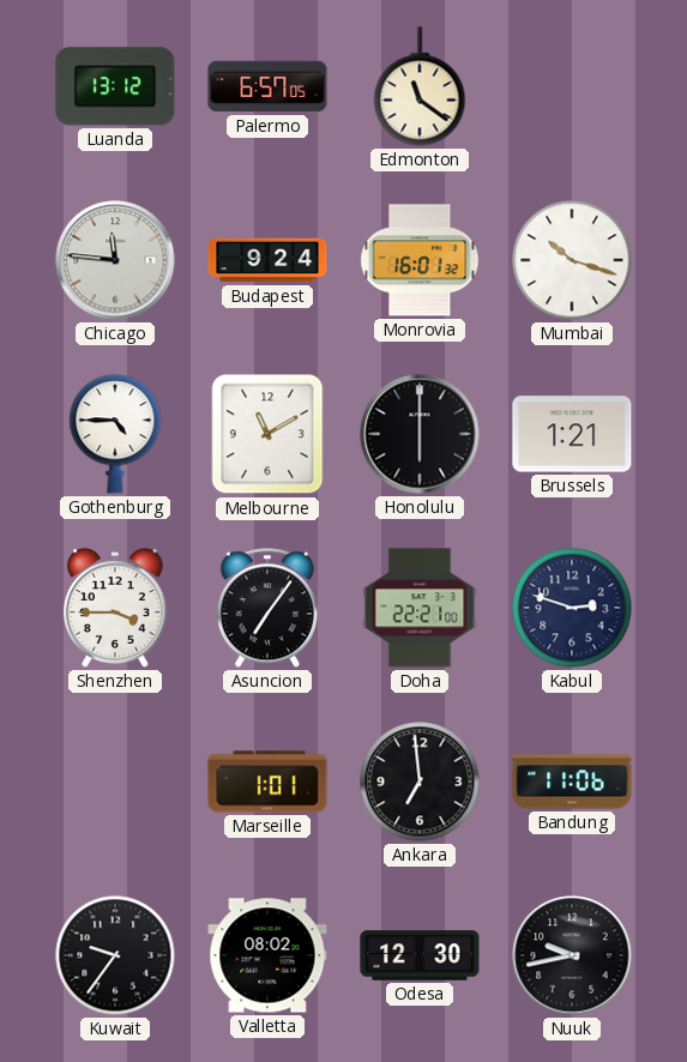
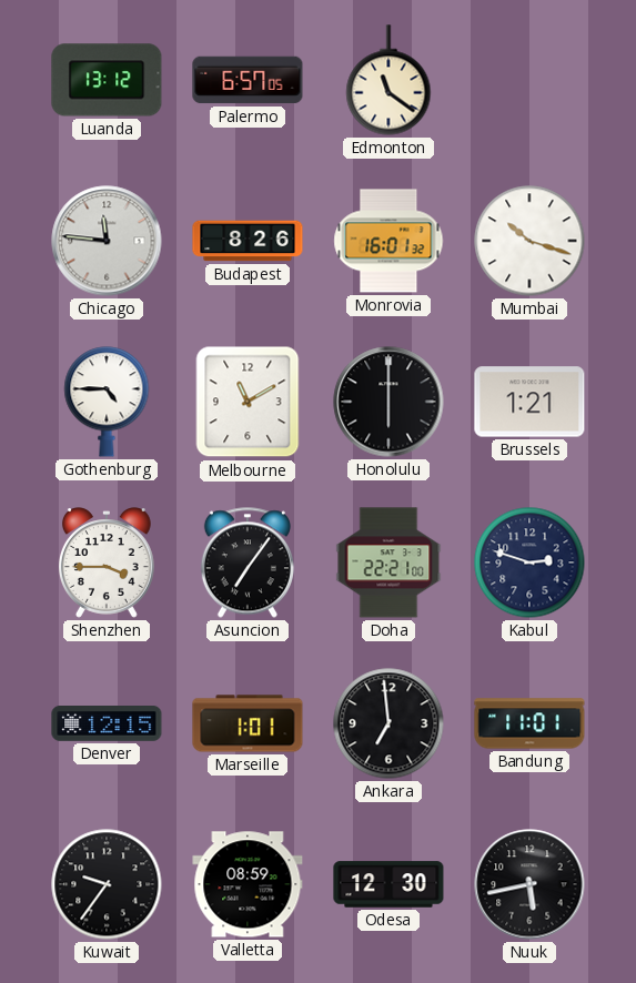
Budapest: 9:24 -> 8:26
Denver: none -> 12:15
Bandung: 11:06 -> 11:01
Valletta: 08:02 -> 08:59
Nuuk: 9:43 -> 5:43
